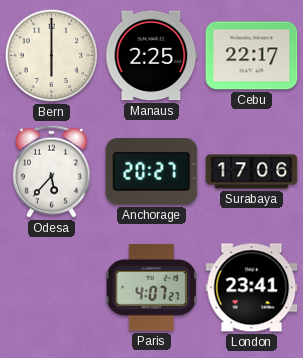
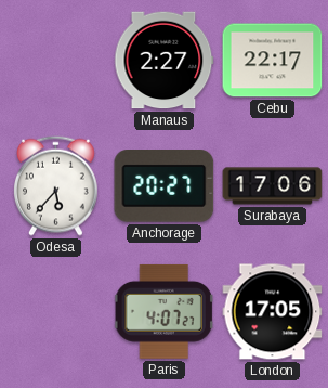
Bern: 6:00 -> none
Manaus: 2:25 -> 2:27
London: 23:41 -> 17:05
